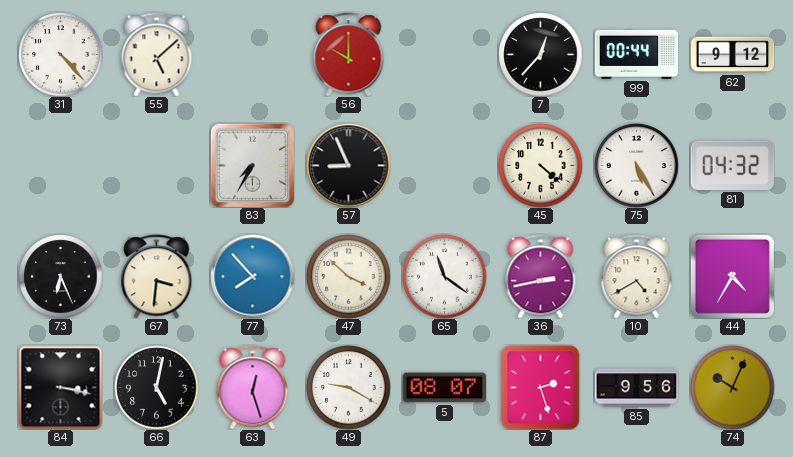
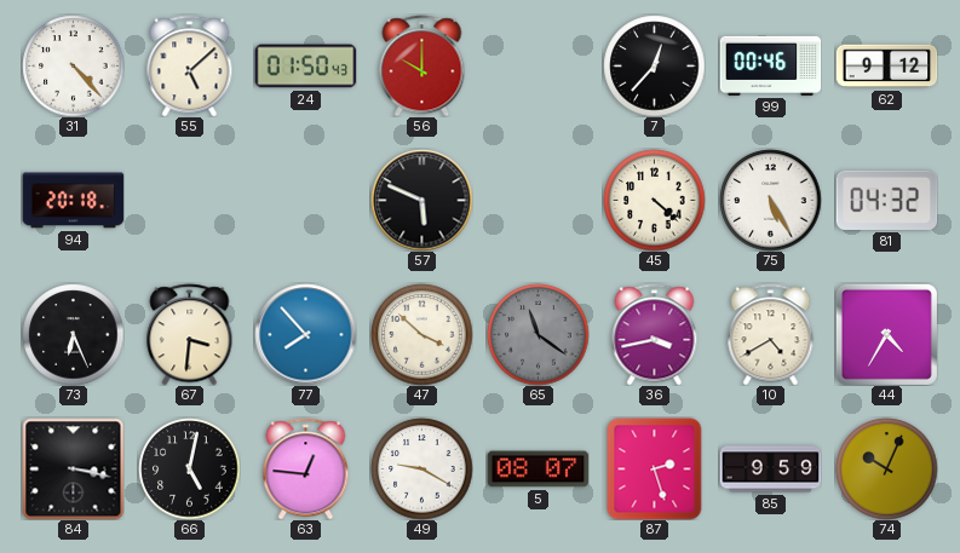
24: none -> 01:50
99: 00:44 -> 00:46
94: none -> 20:18
83: 7:35 -> none
57: 8:56 -> 5:49
65 dial: white -> grey
36: 2:43 -> 3:43
63: 12:27 -> 12:46
85: 9:56 -> 9:59
